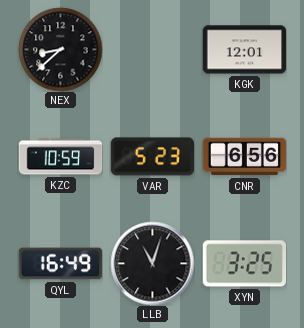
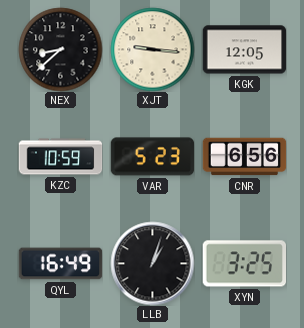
XJT: none -> 9:16
KGK: 12:01 -> 12:05
LLB: 11:03 -> 1:03
